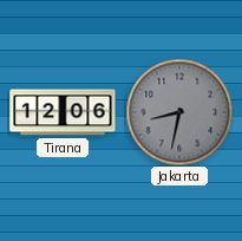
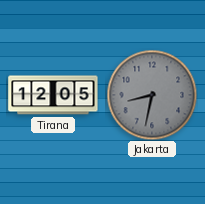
Tirana: 12:06 -> 12:05
